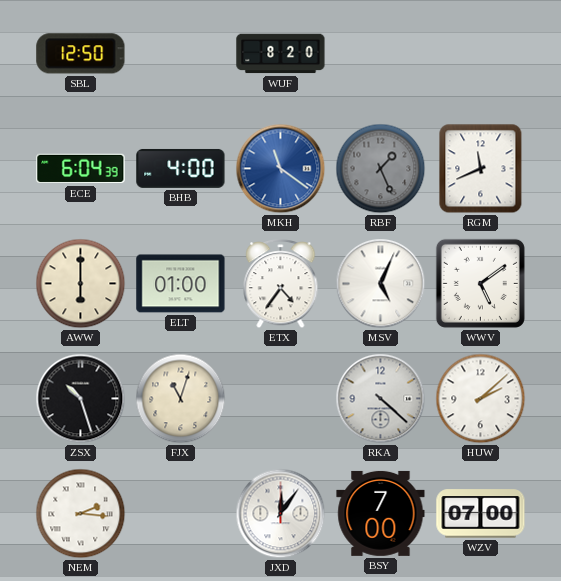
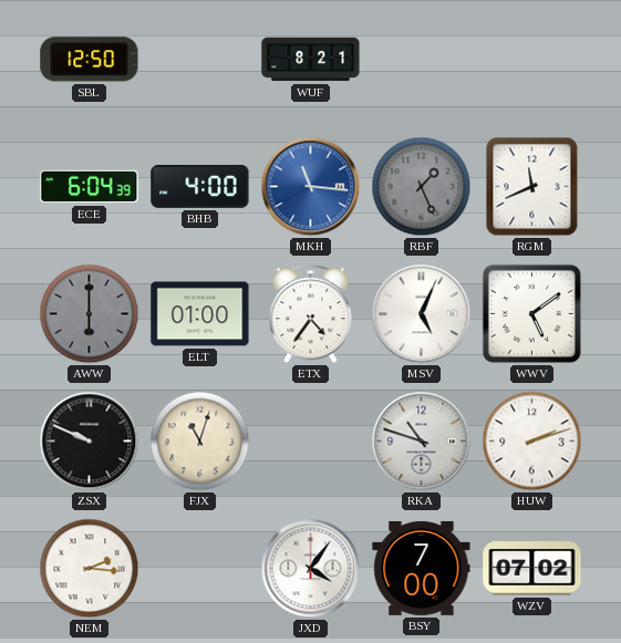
WUF: 8:20 -> 8:21
MKH: 11:21 -> 11:16
AWW dial: cream -> grey
ZSX: 10:27 -> 9:49
RKA: 4:22 -> 10:48
HUW: 2:08 -> 2:12
JXD: 12:06 -> 4:06
WZV: 07:00 -> 07:02
